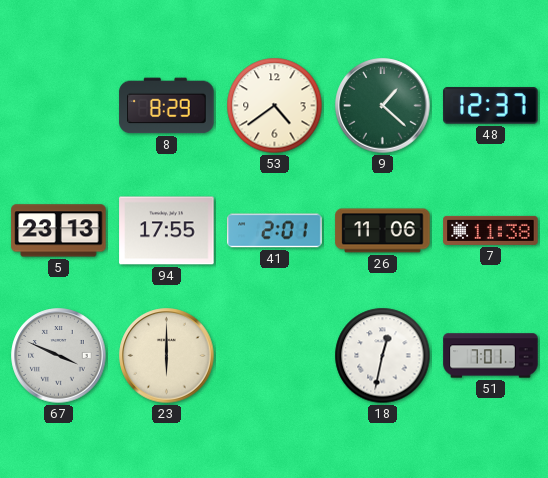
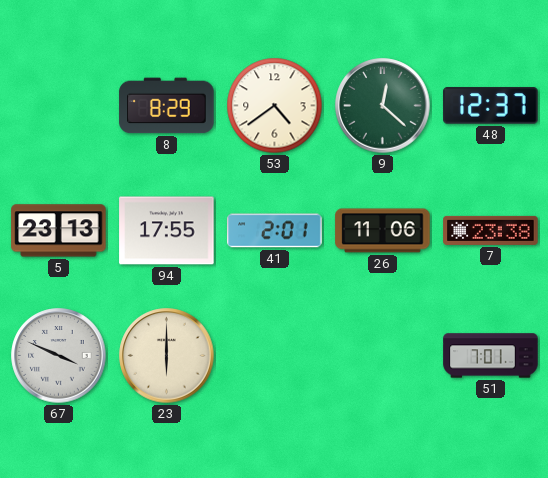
9: 1:22 -> 12:22
7: 11:38 -> 23:38
18: 12:32 -> none
